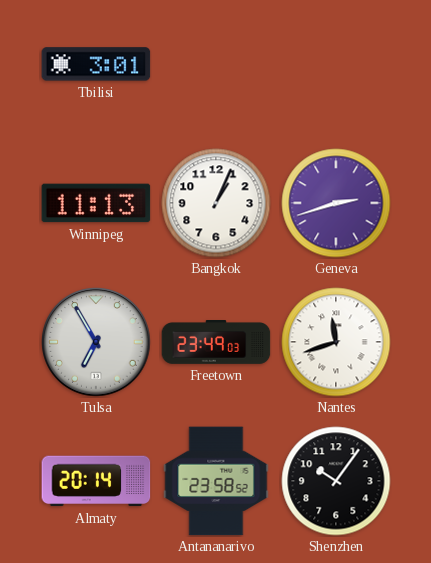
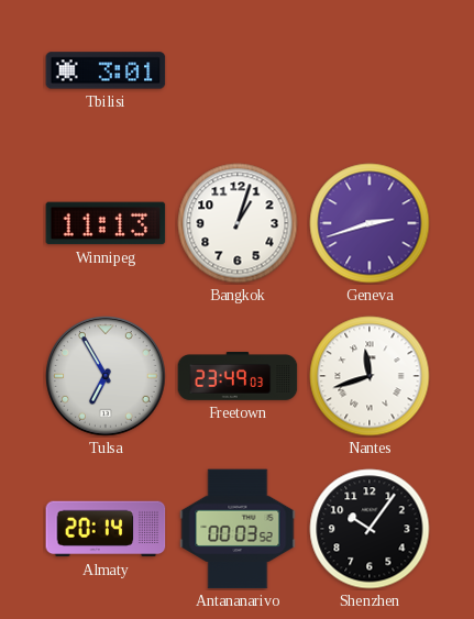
Bangkok: 1:04 -> 1:03
Antananarivo: 23:58 -> 00:03
